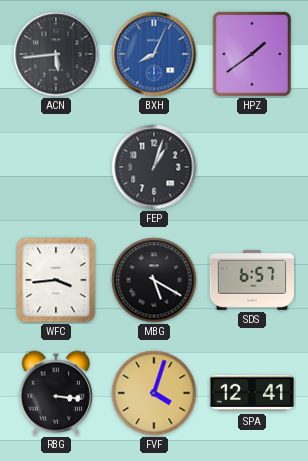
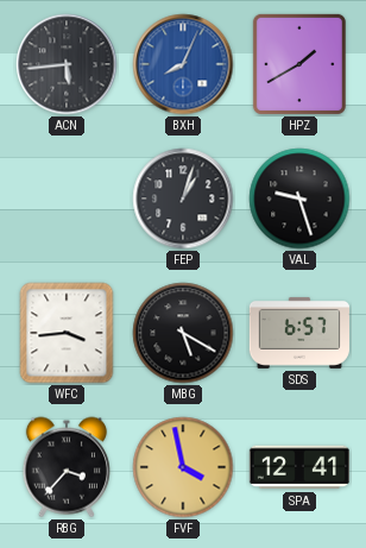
HPZ: 1:39 -> 1:40
VAL: none -> 9:27
RBG: 3:16 -> 3:37
FVF: 4:03 -> 3:58
